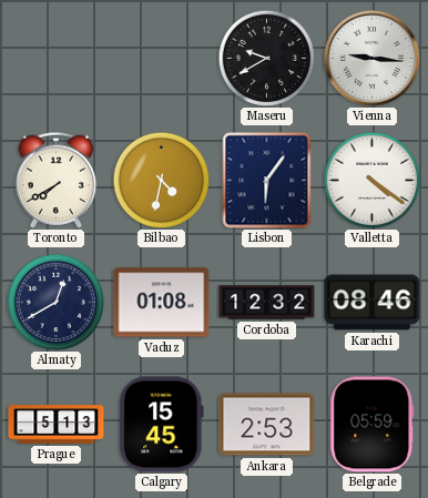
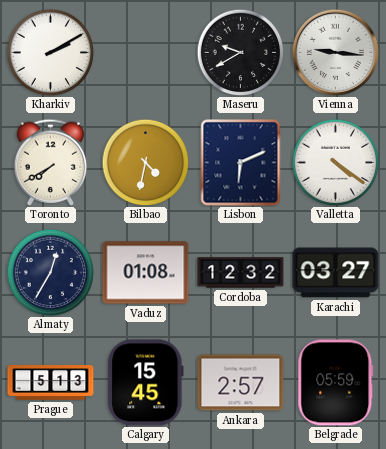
Kharkiv: none -> 2:10
Lisbon: 6:06 -> 6:11
Almaty: 12:40 -> 12:35
Karachi: 08:46 -> 03:27
Ankara: 2:53 -> 2:57
